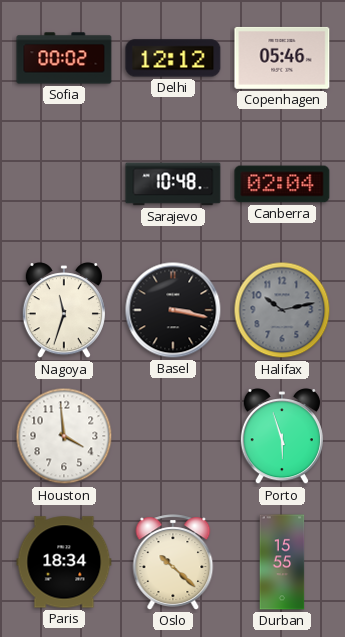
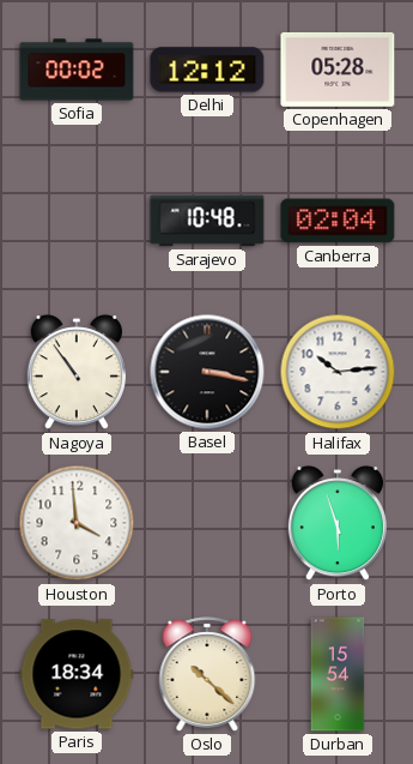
Copenhagen: 05:46 -> 05:28
Nagoya: 11:33 -> 10:54
Halifax: 10:13 -> 10:14
Halifax dial: grey -> white
Durban: 15:55 -> 15:54
